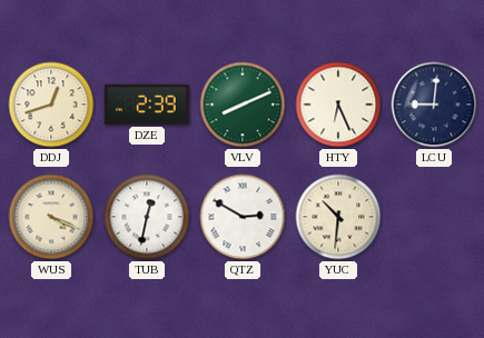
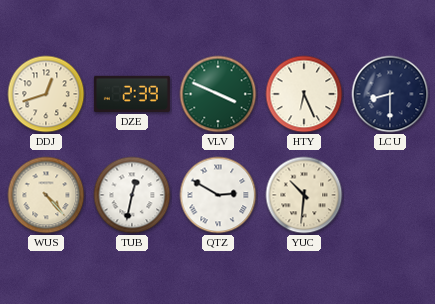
VLV: 8:11 -> 3:49
LCU: 9:01 -> 8:30
WUS: 4:19 -> 4:23
